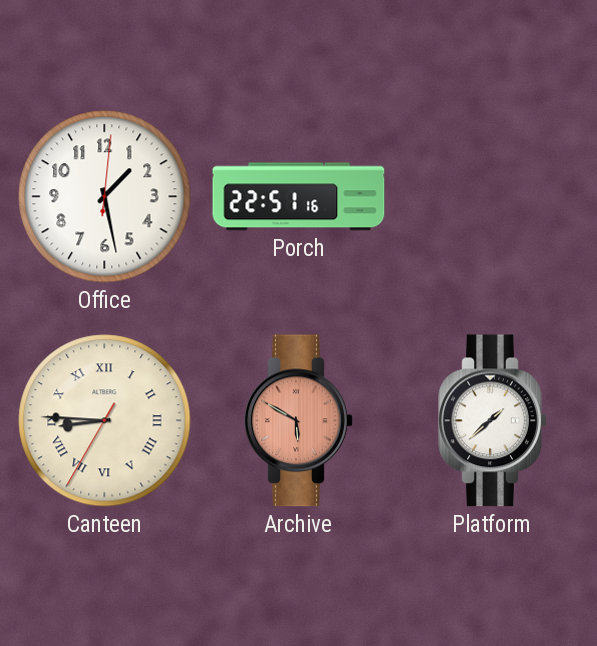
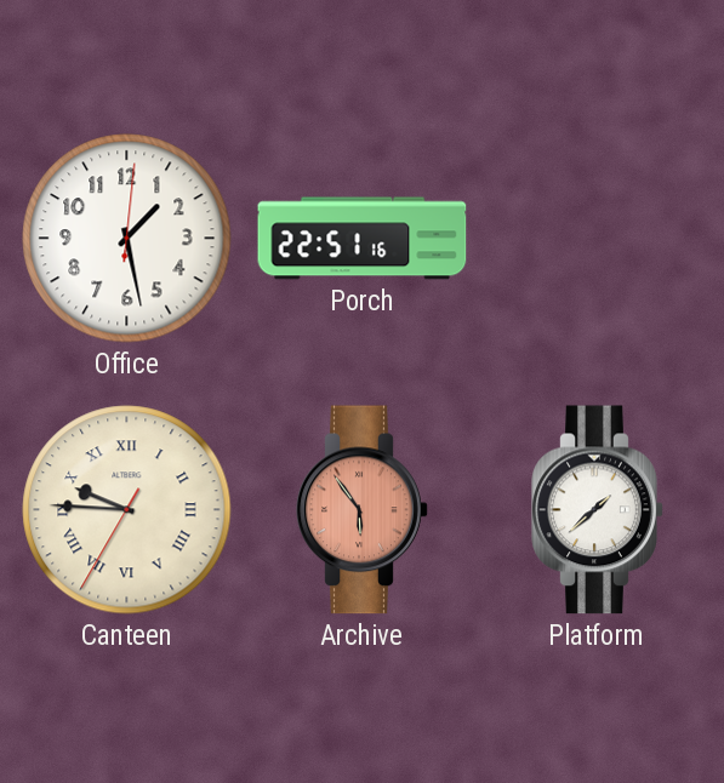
Canteen: 8:45 -> 9:45
Archive: 5:50 -> 5:54
